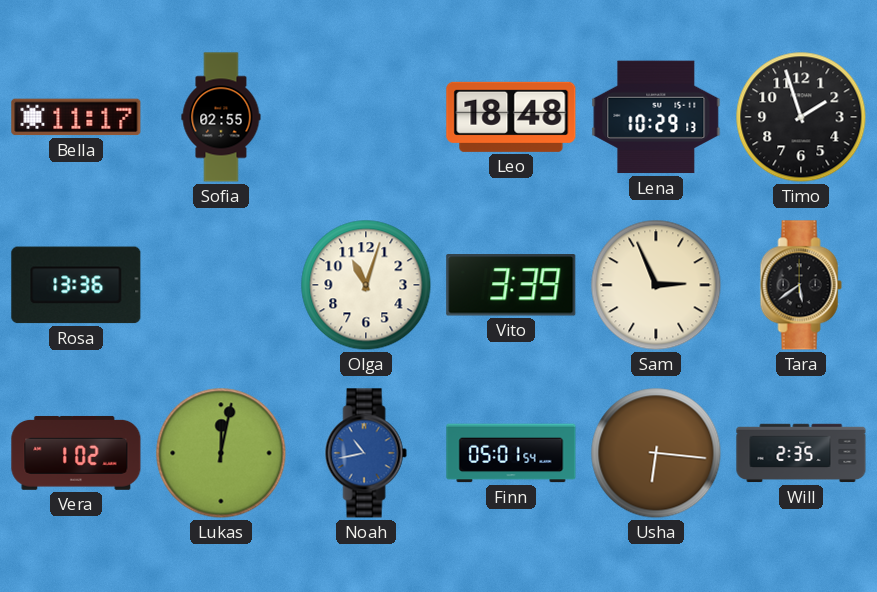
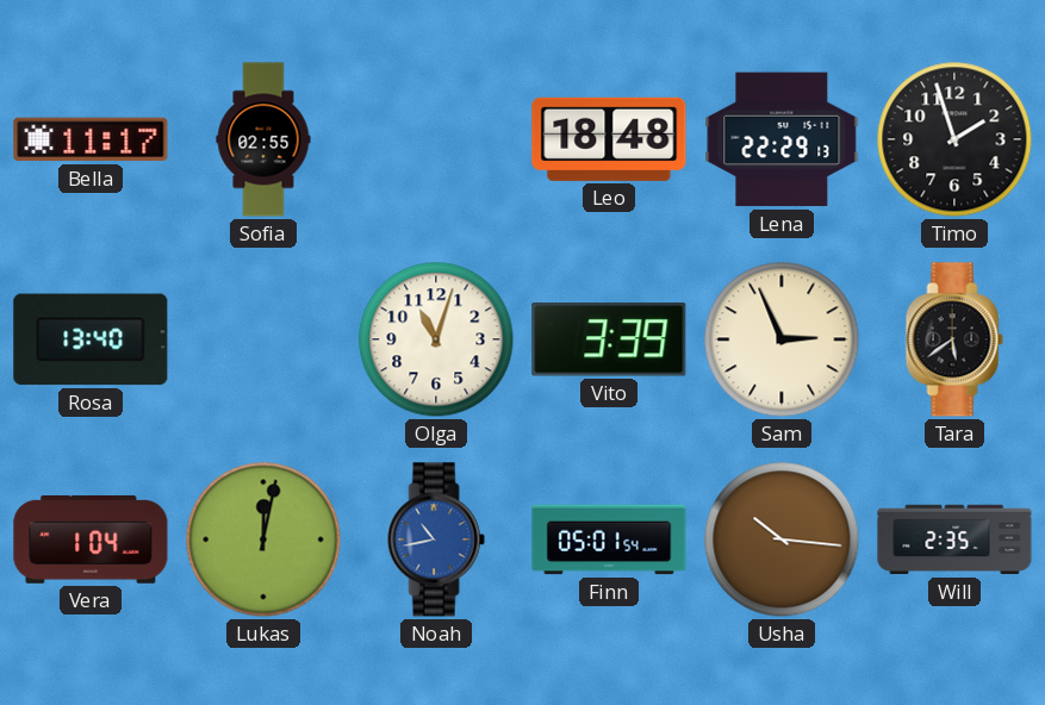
Lena: 10:29 -> 22:29
Rosa: 13:36 -> 13:40
Vera: 1:02 -> 1:04
Usha: 6:16 -> 10:16
